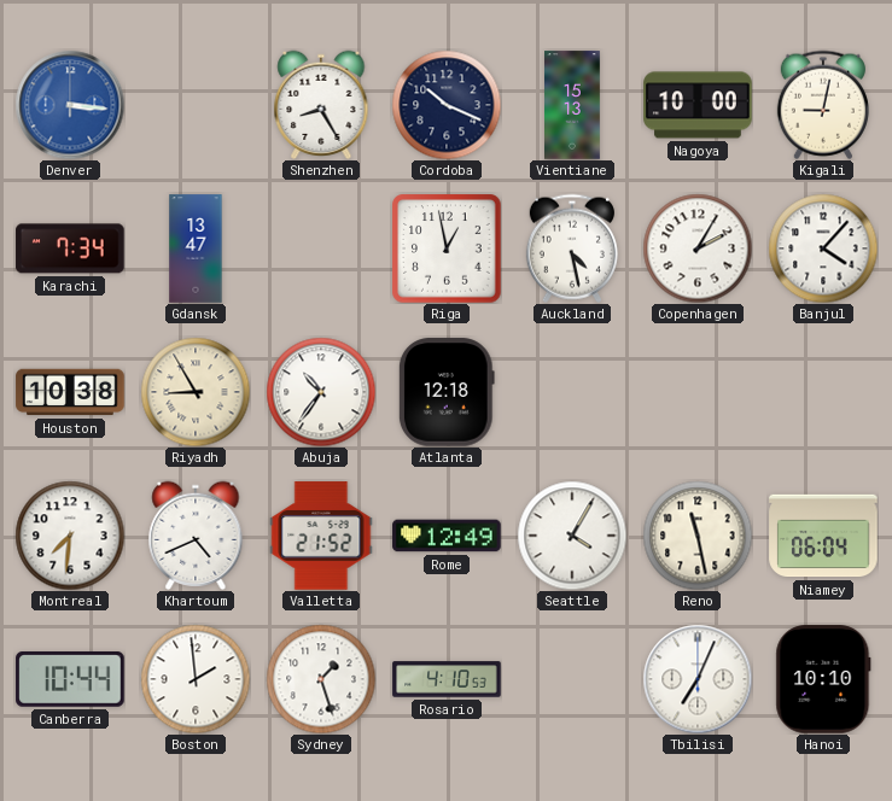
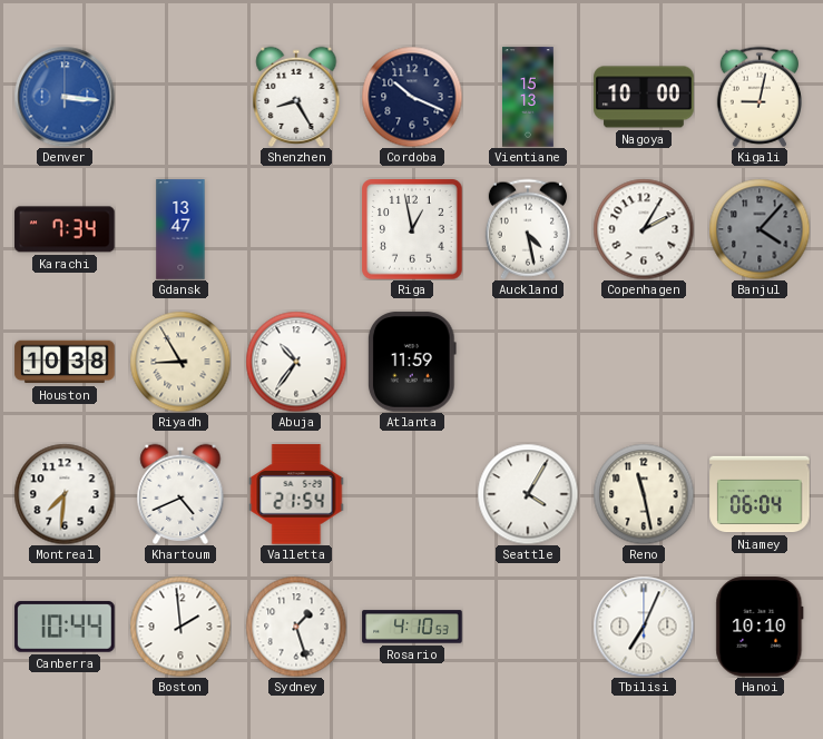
Banjul dial: white -> grey
Atlanta: 12:18 -> 11:59
Valletta: 21:52 -> 21:54
Rome: 12:49 -> none
